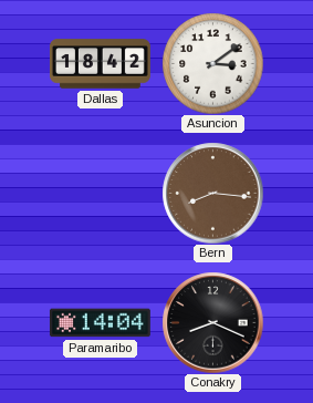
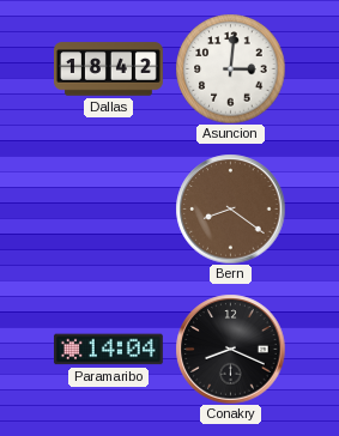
Asuncion: 3:09 -> 3:01
Bern: 8:16 -> 8:21
